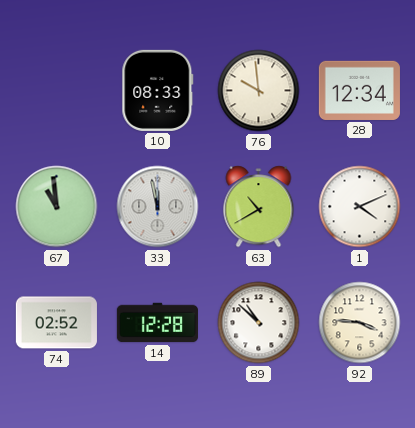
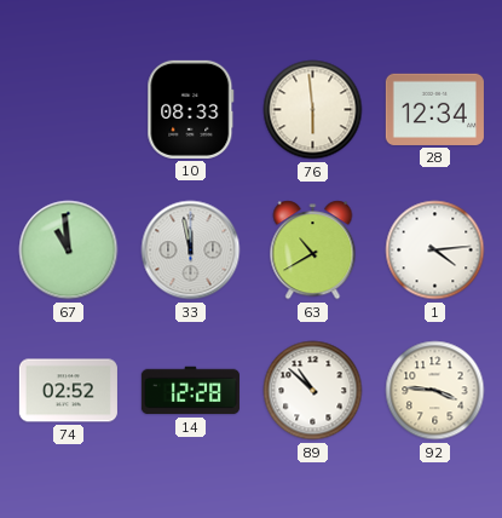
76: 9:59 -> 5:59
1: 4:11 -> 4:14
